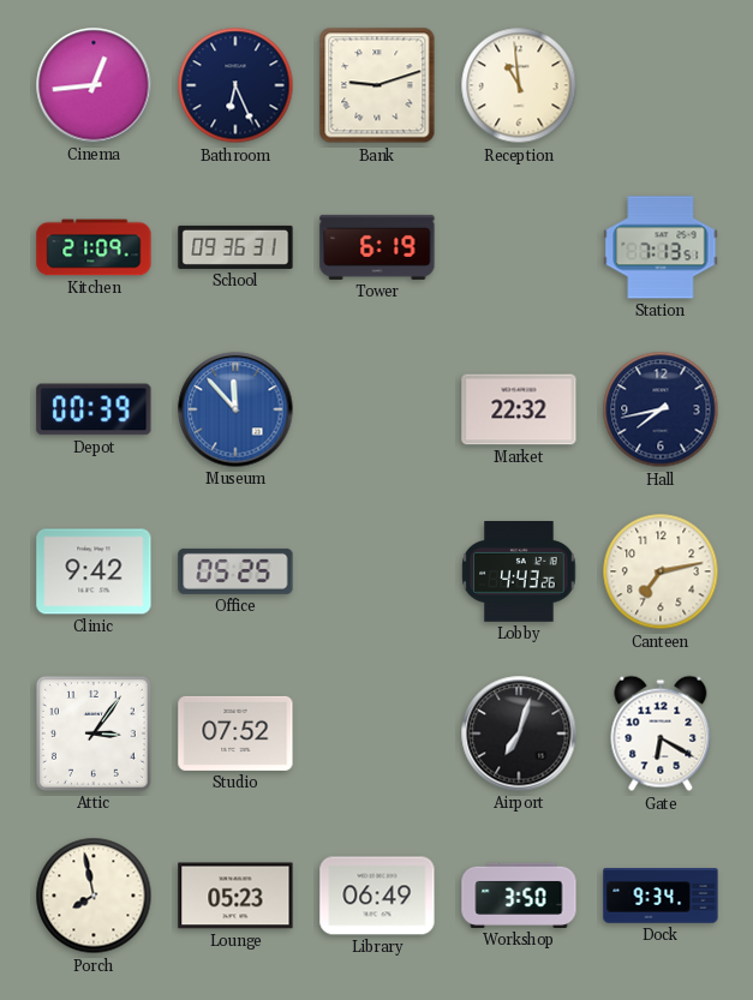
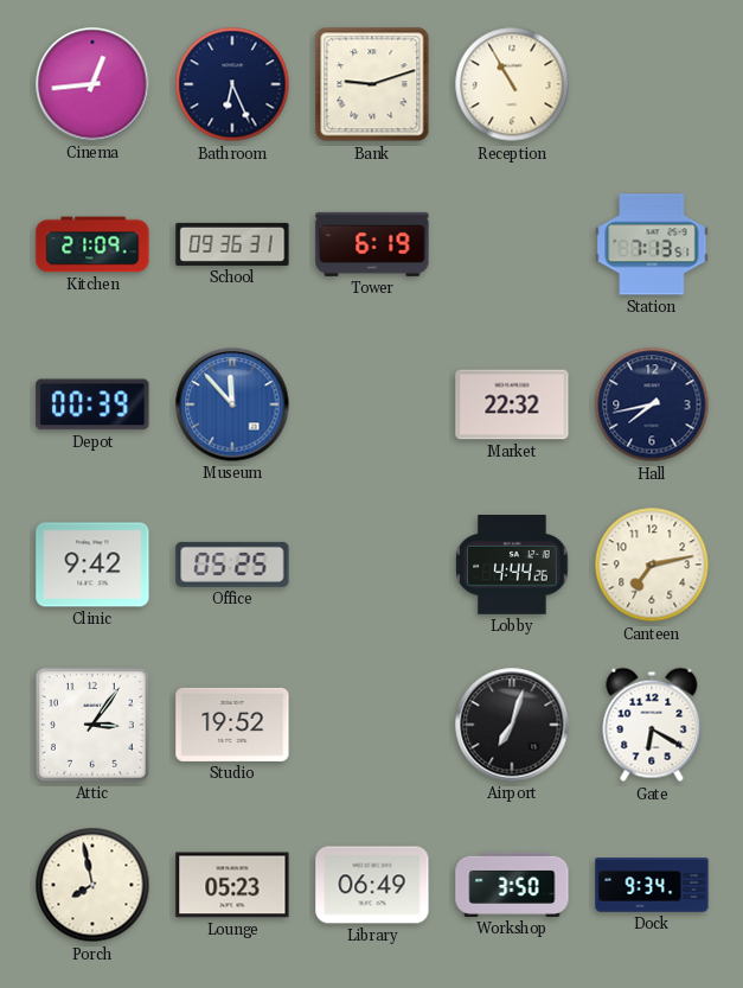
Reception: 10:59 -> 10:55
Lobby: 4:43 -> 4:44
Studio: 07:52 -> 19:52
